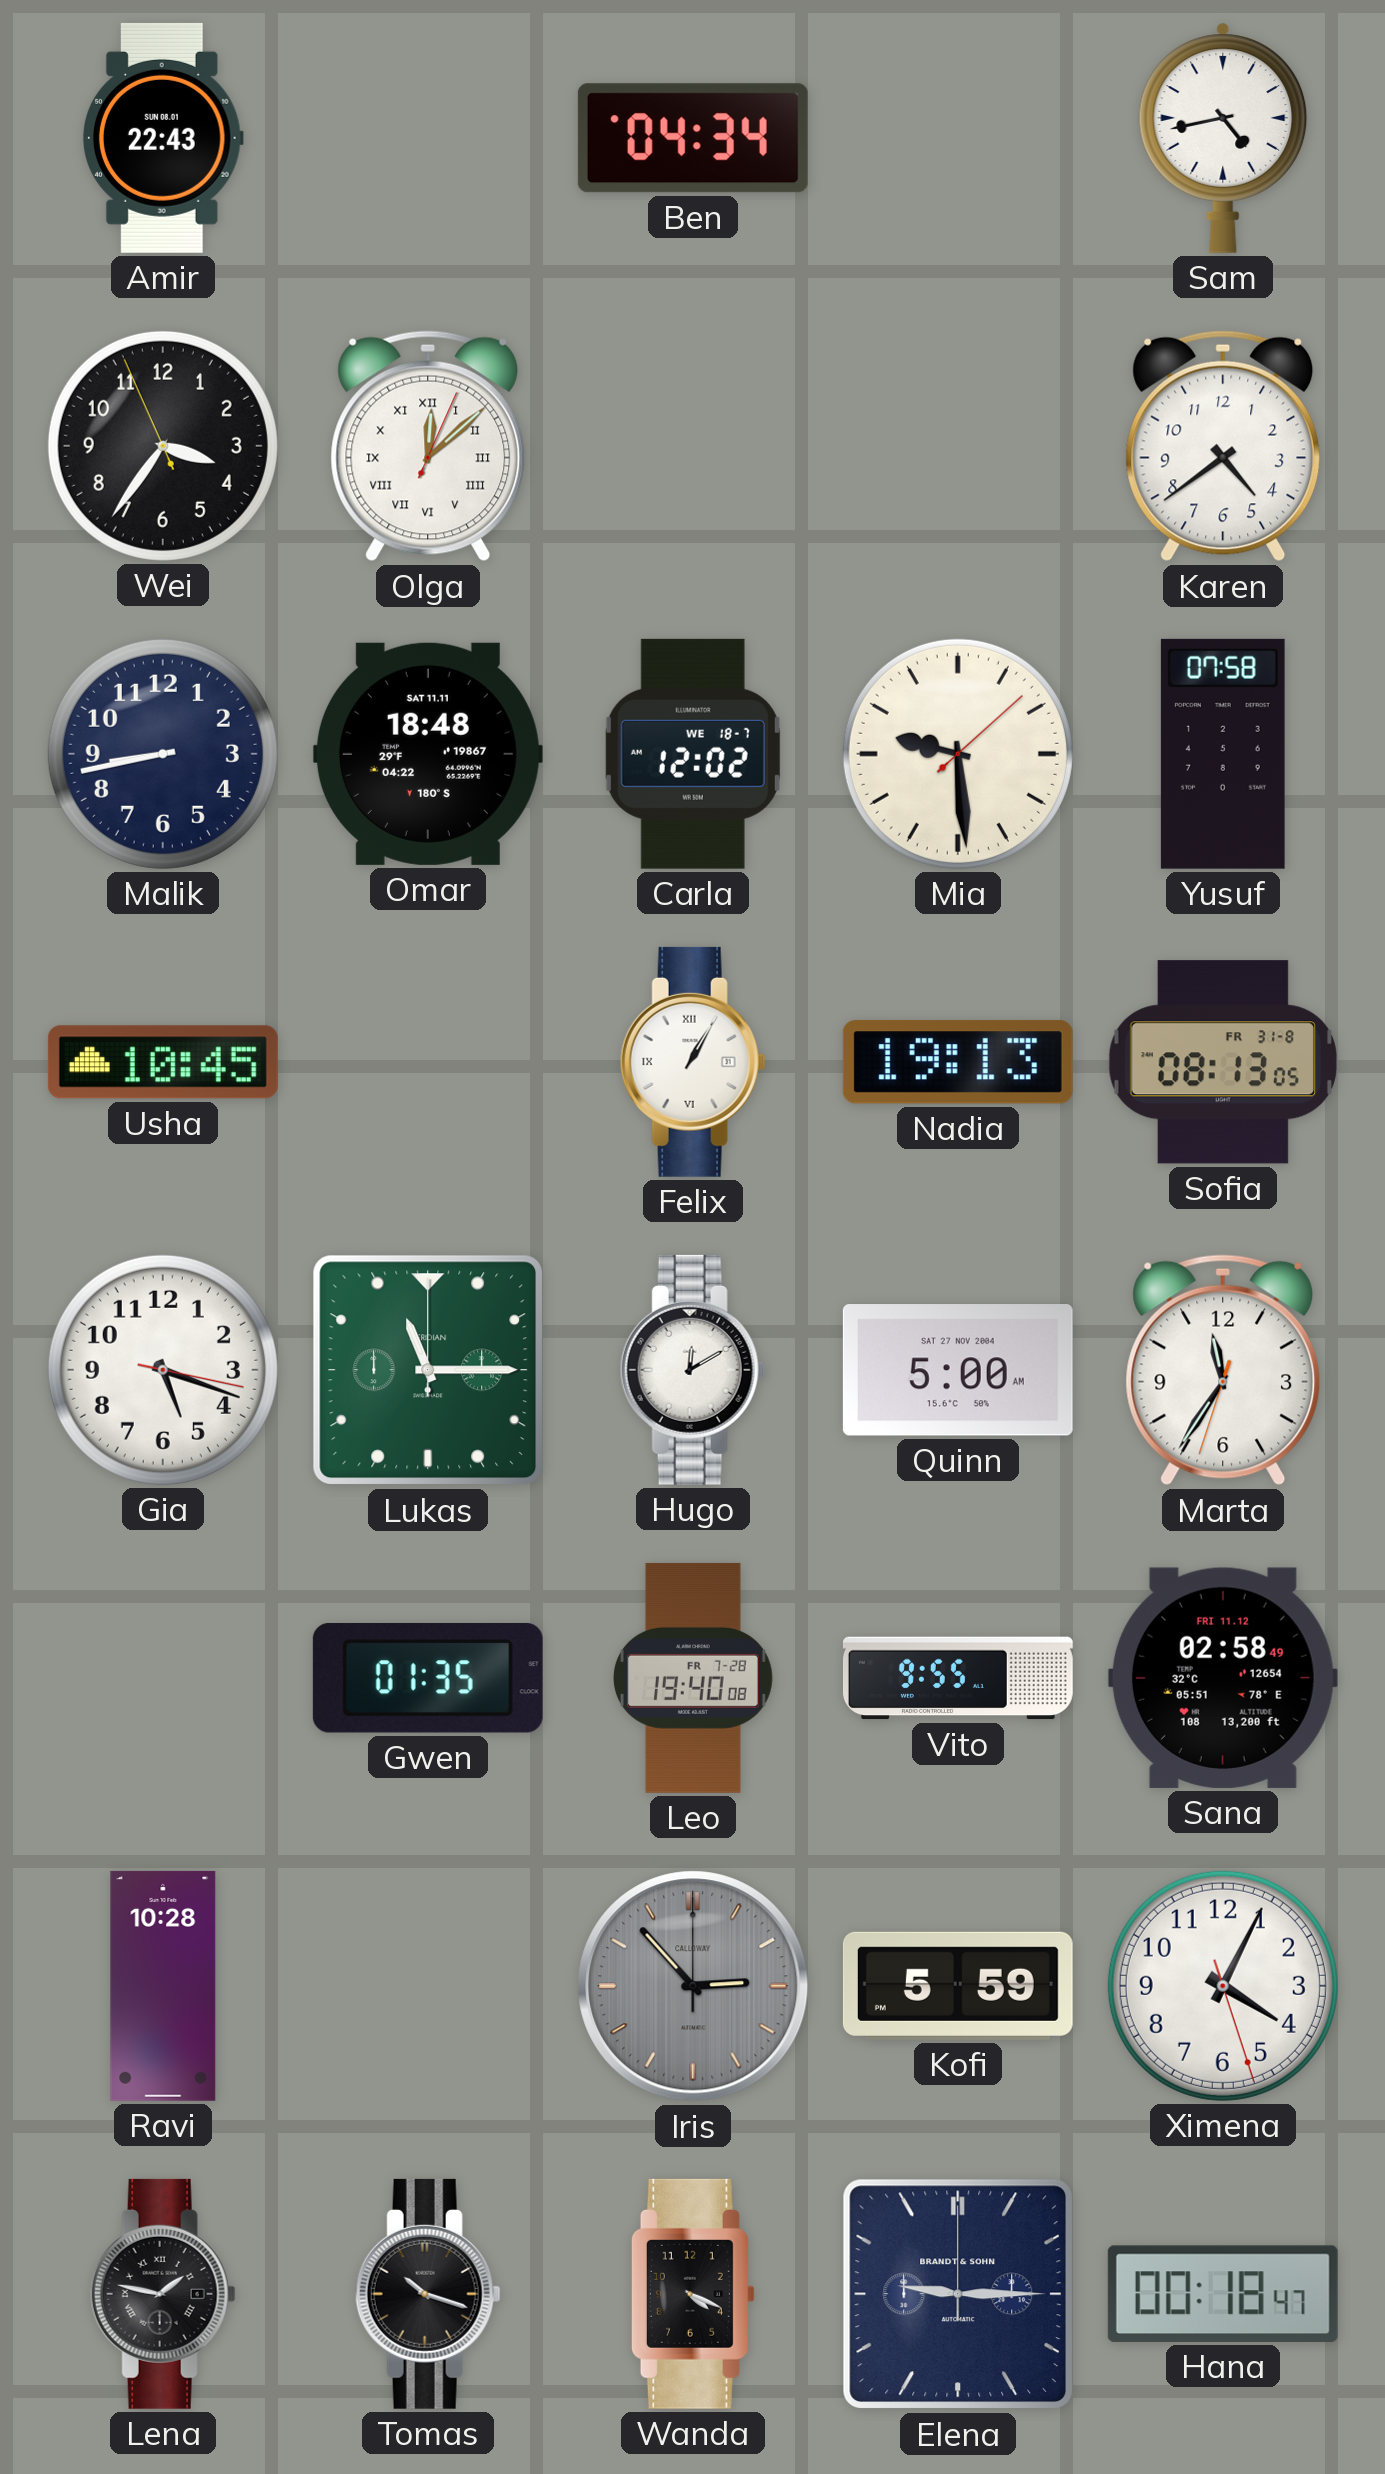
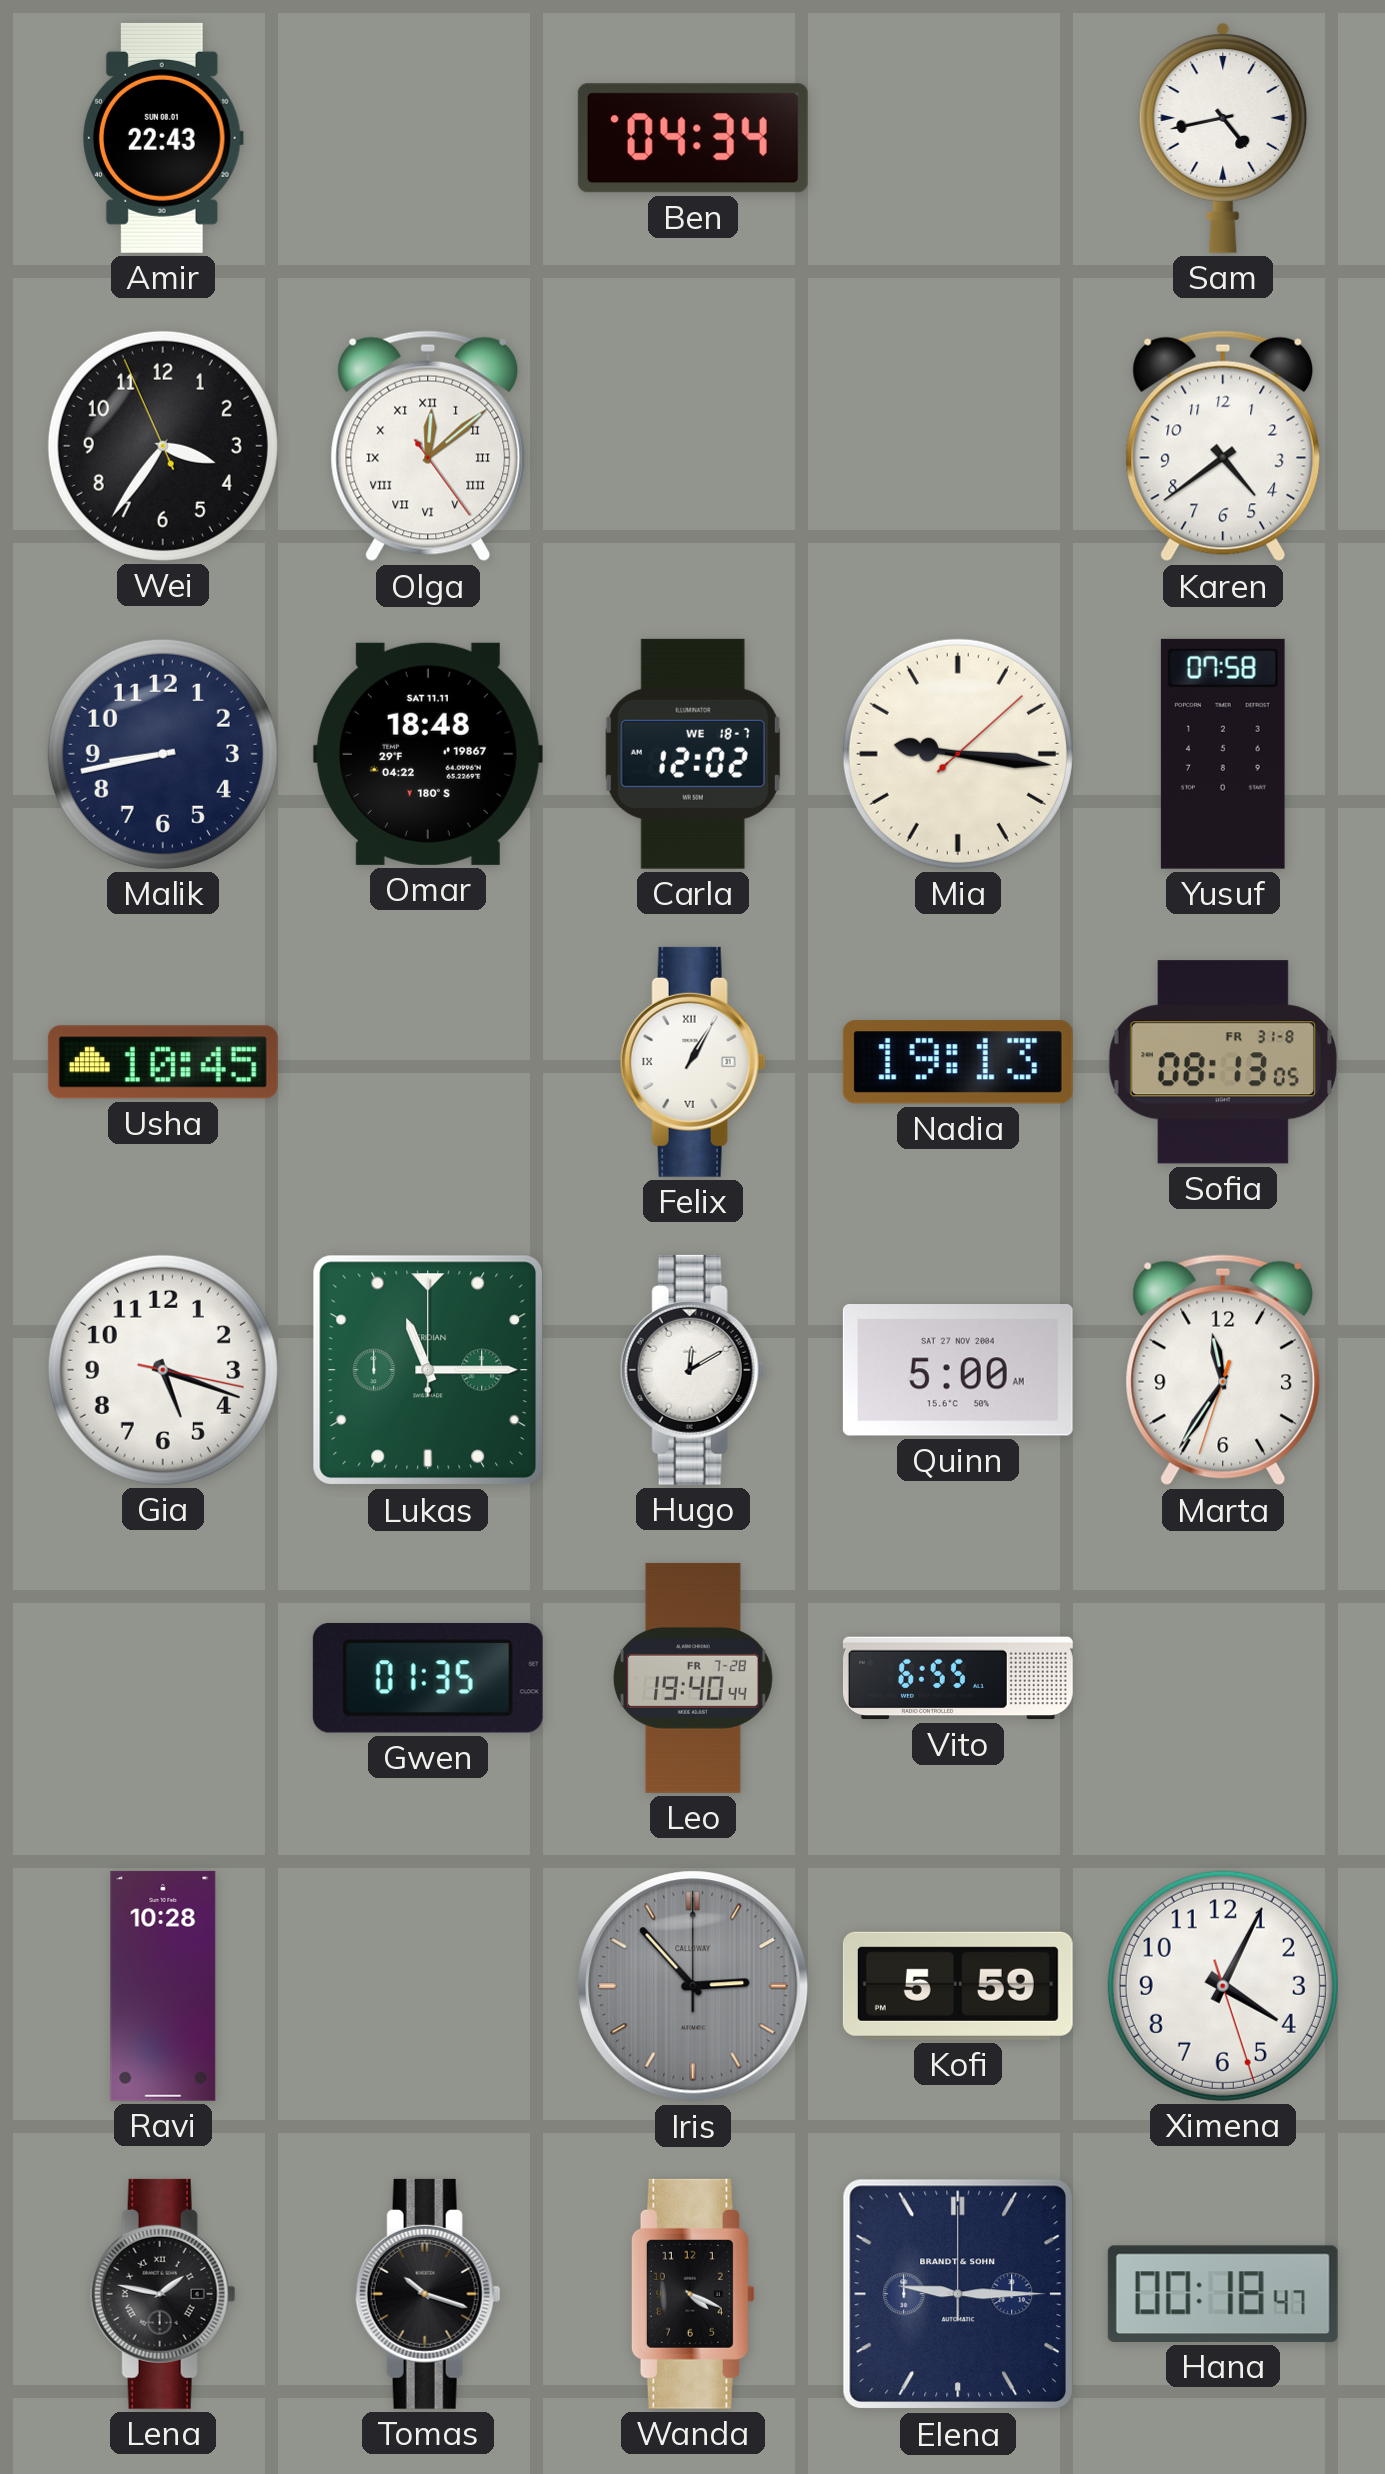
Olga: 12:08:04 -> 12:08:24
Mia: 9:29 -> 9:16
Leo: 19:40:08 -> 19:40:44
Vito: 9:55 -> 6:55
Sana: 02:58 -> none
